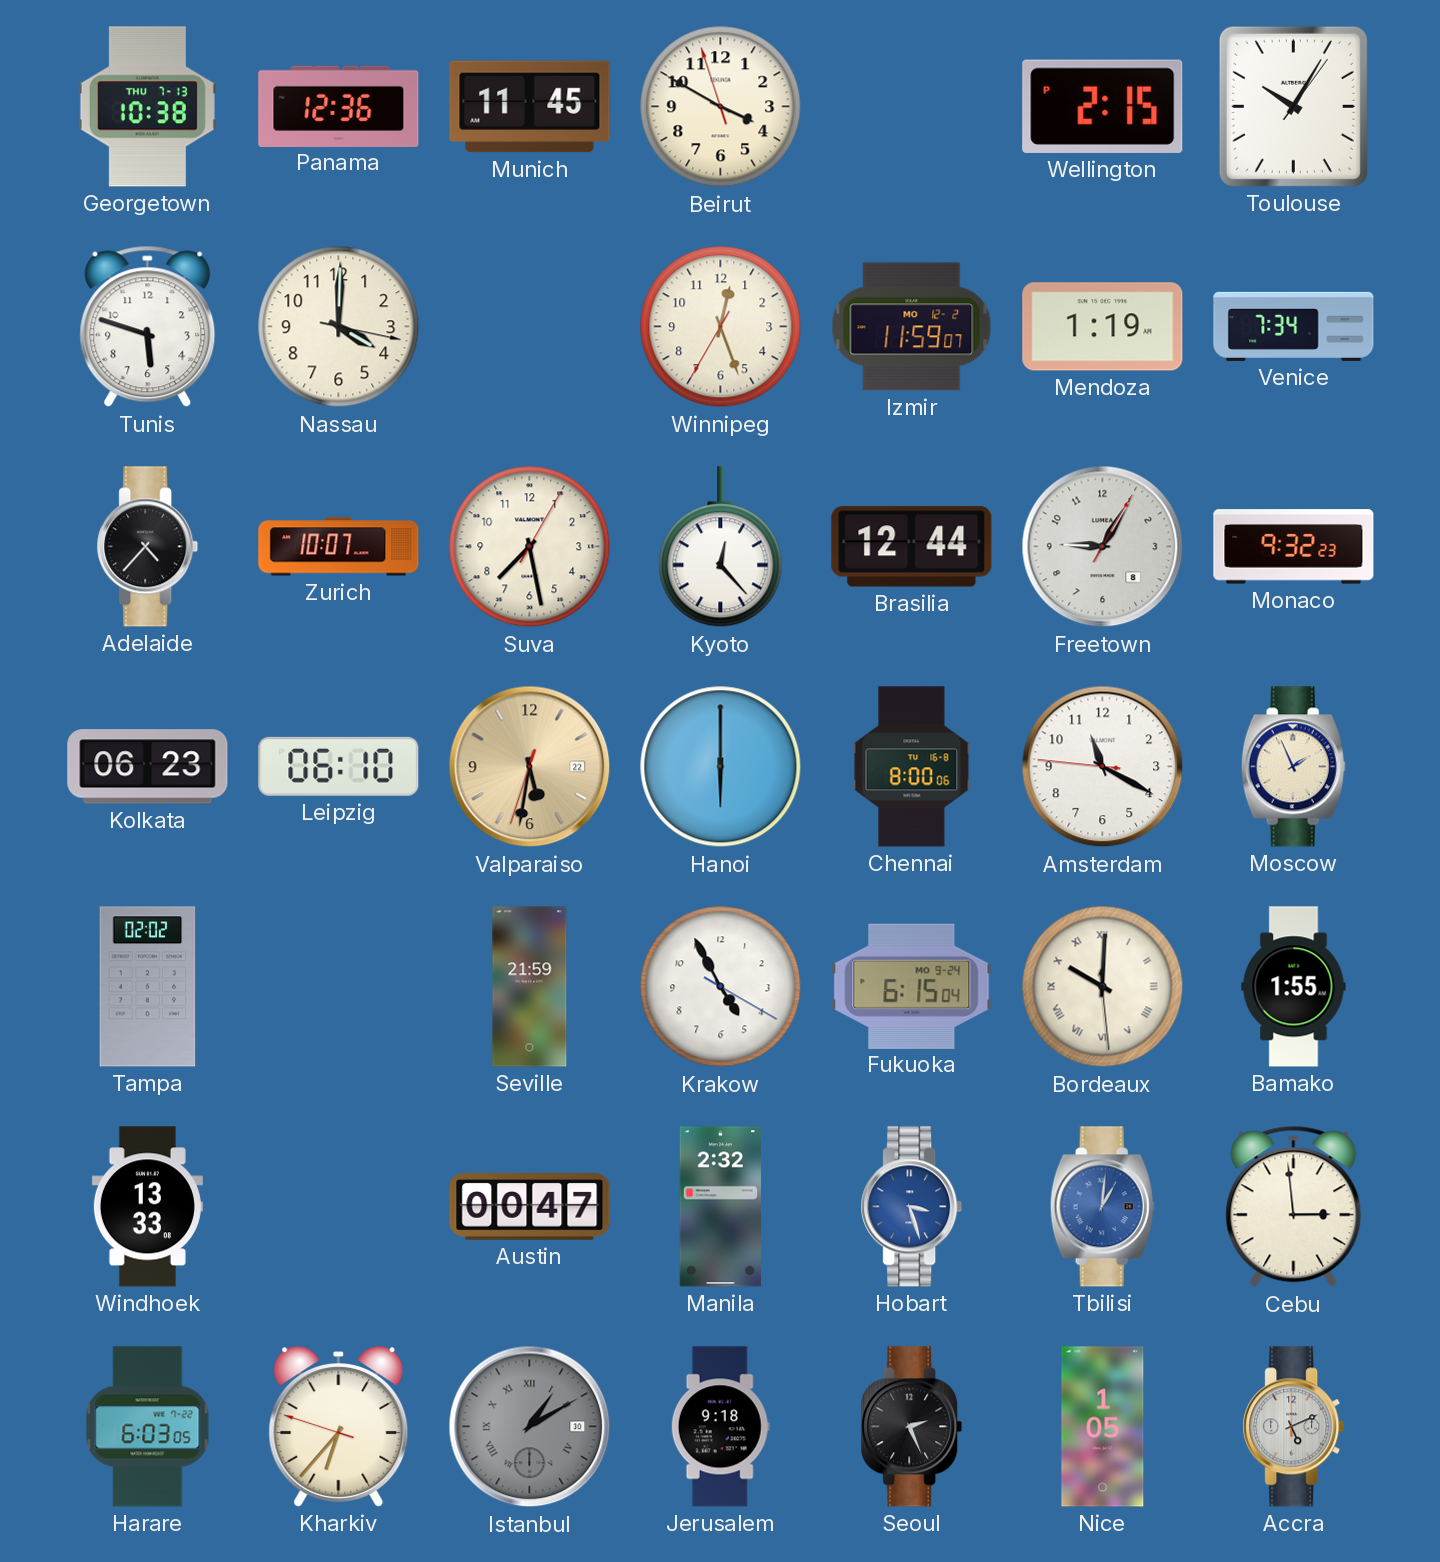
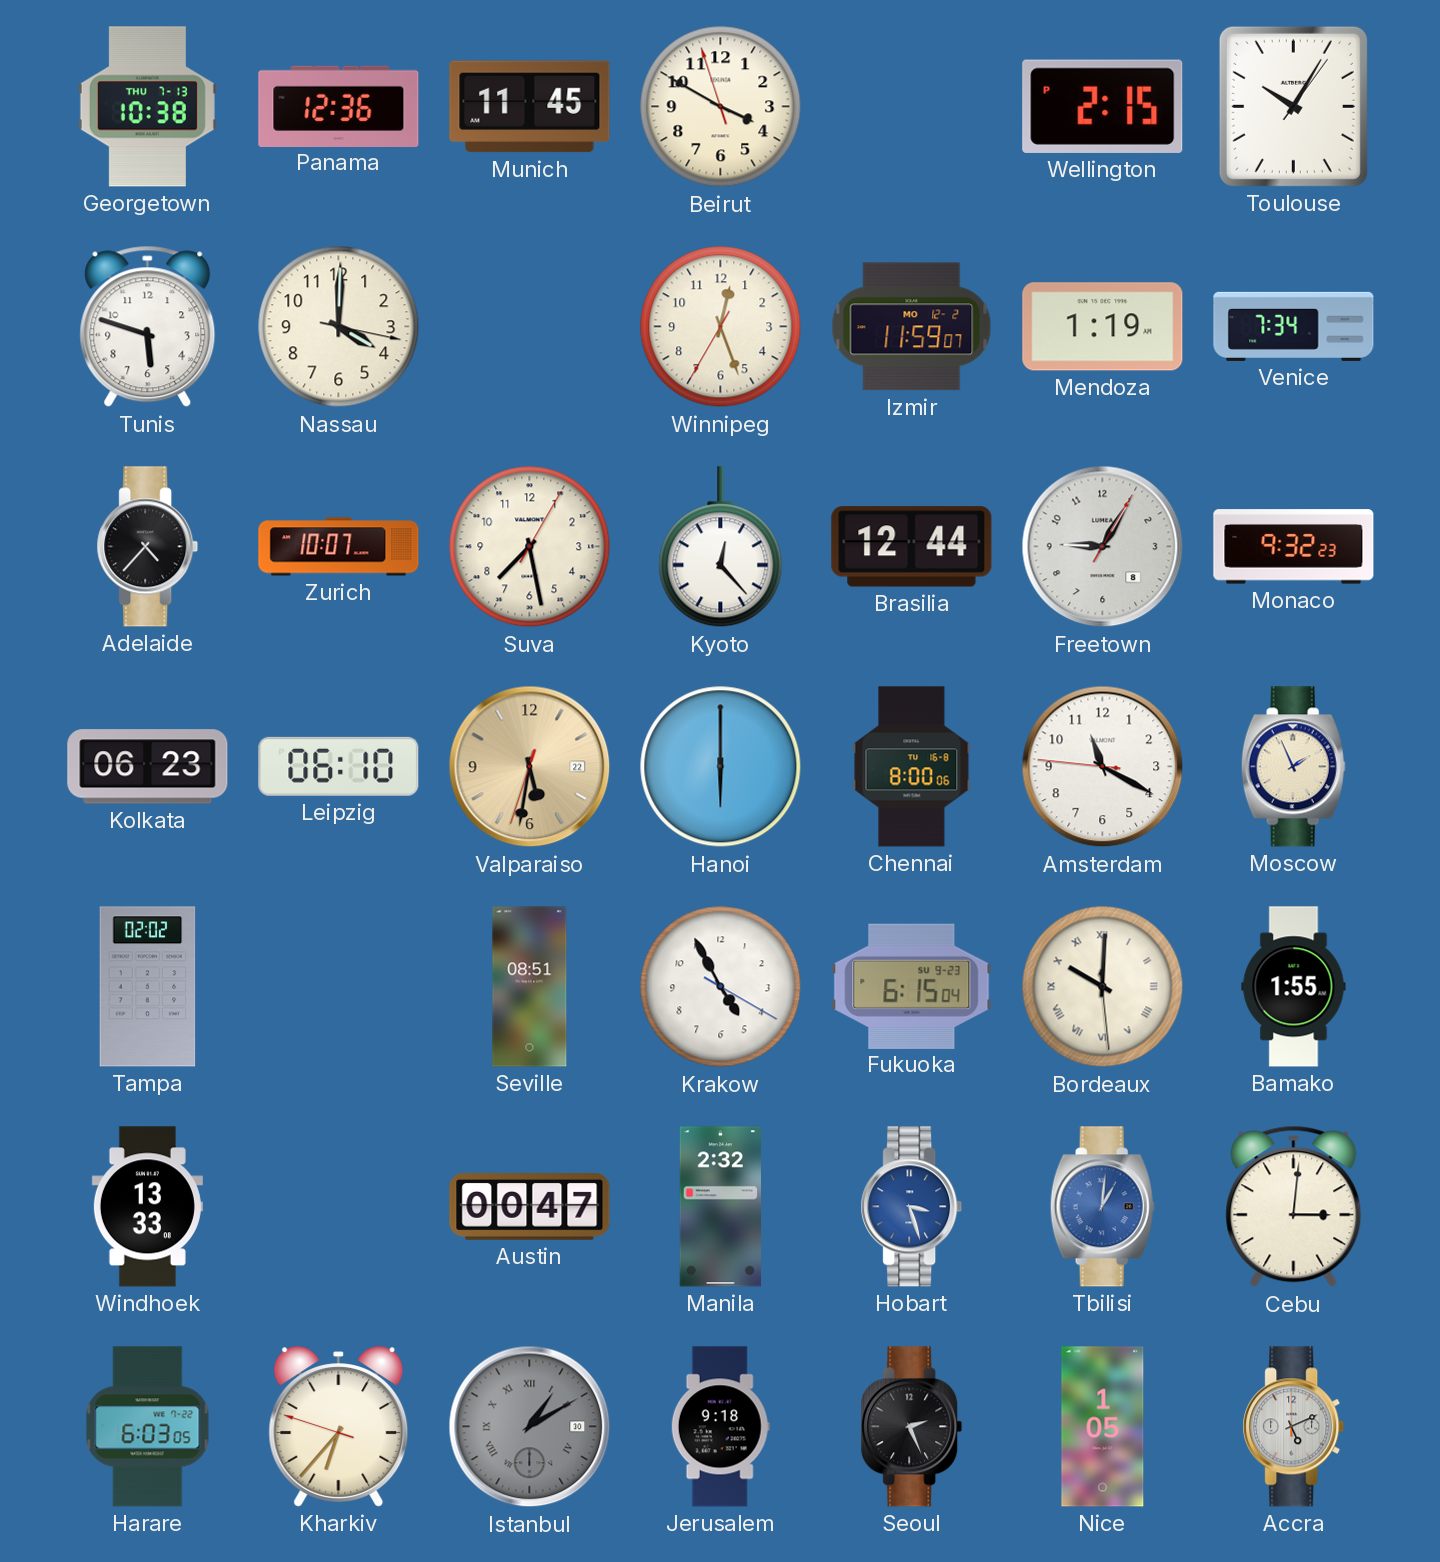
Seville: 21:59 -> 08:51
Fukuoka date: MO 9-24 -> SU 9-23
Cebu: 2:59 -> 3:01
